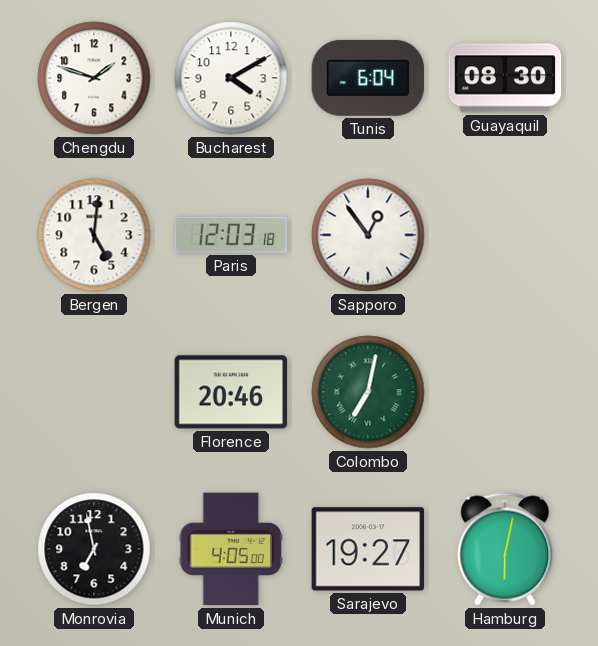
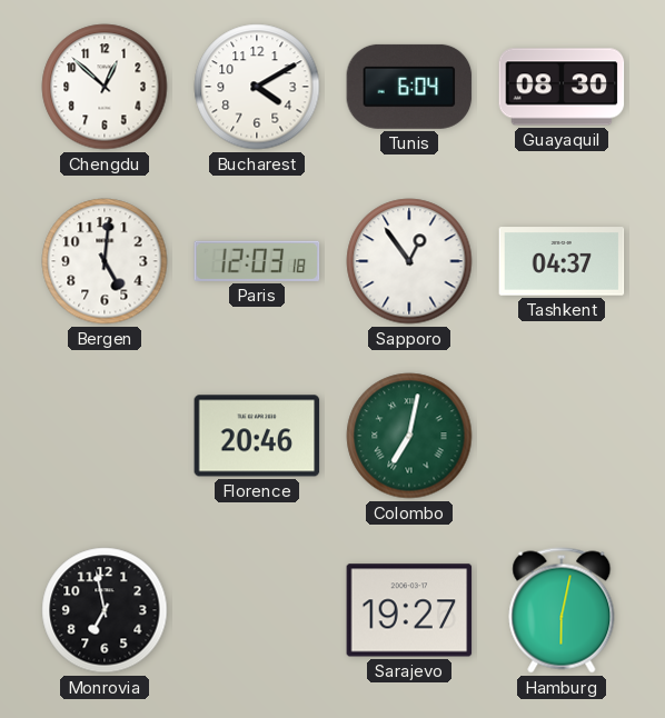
Chengdu: 1:48 -> 12:52
Tashkent: none -> 04:37
Munich: 4:05 -> none
